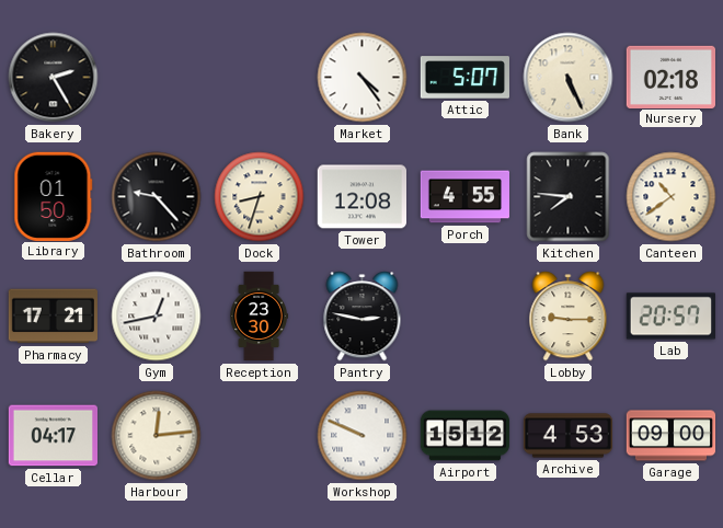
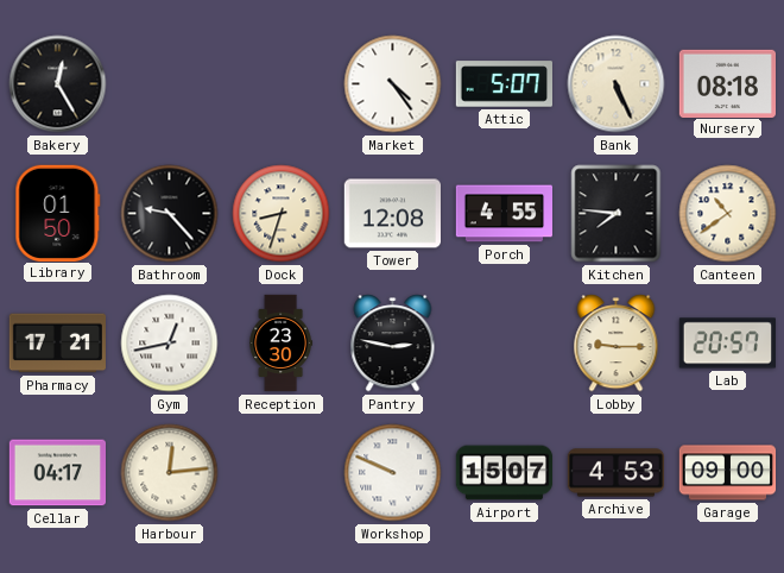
Bakery: 2:25 -> 12:25
Nursery: 02:18 -> 08:18
Airport: 15:12 -> 15:07
